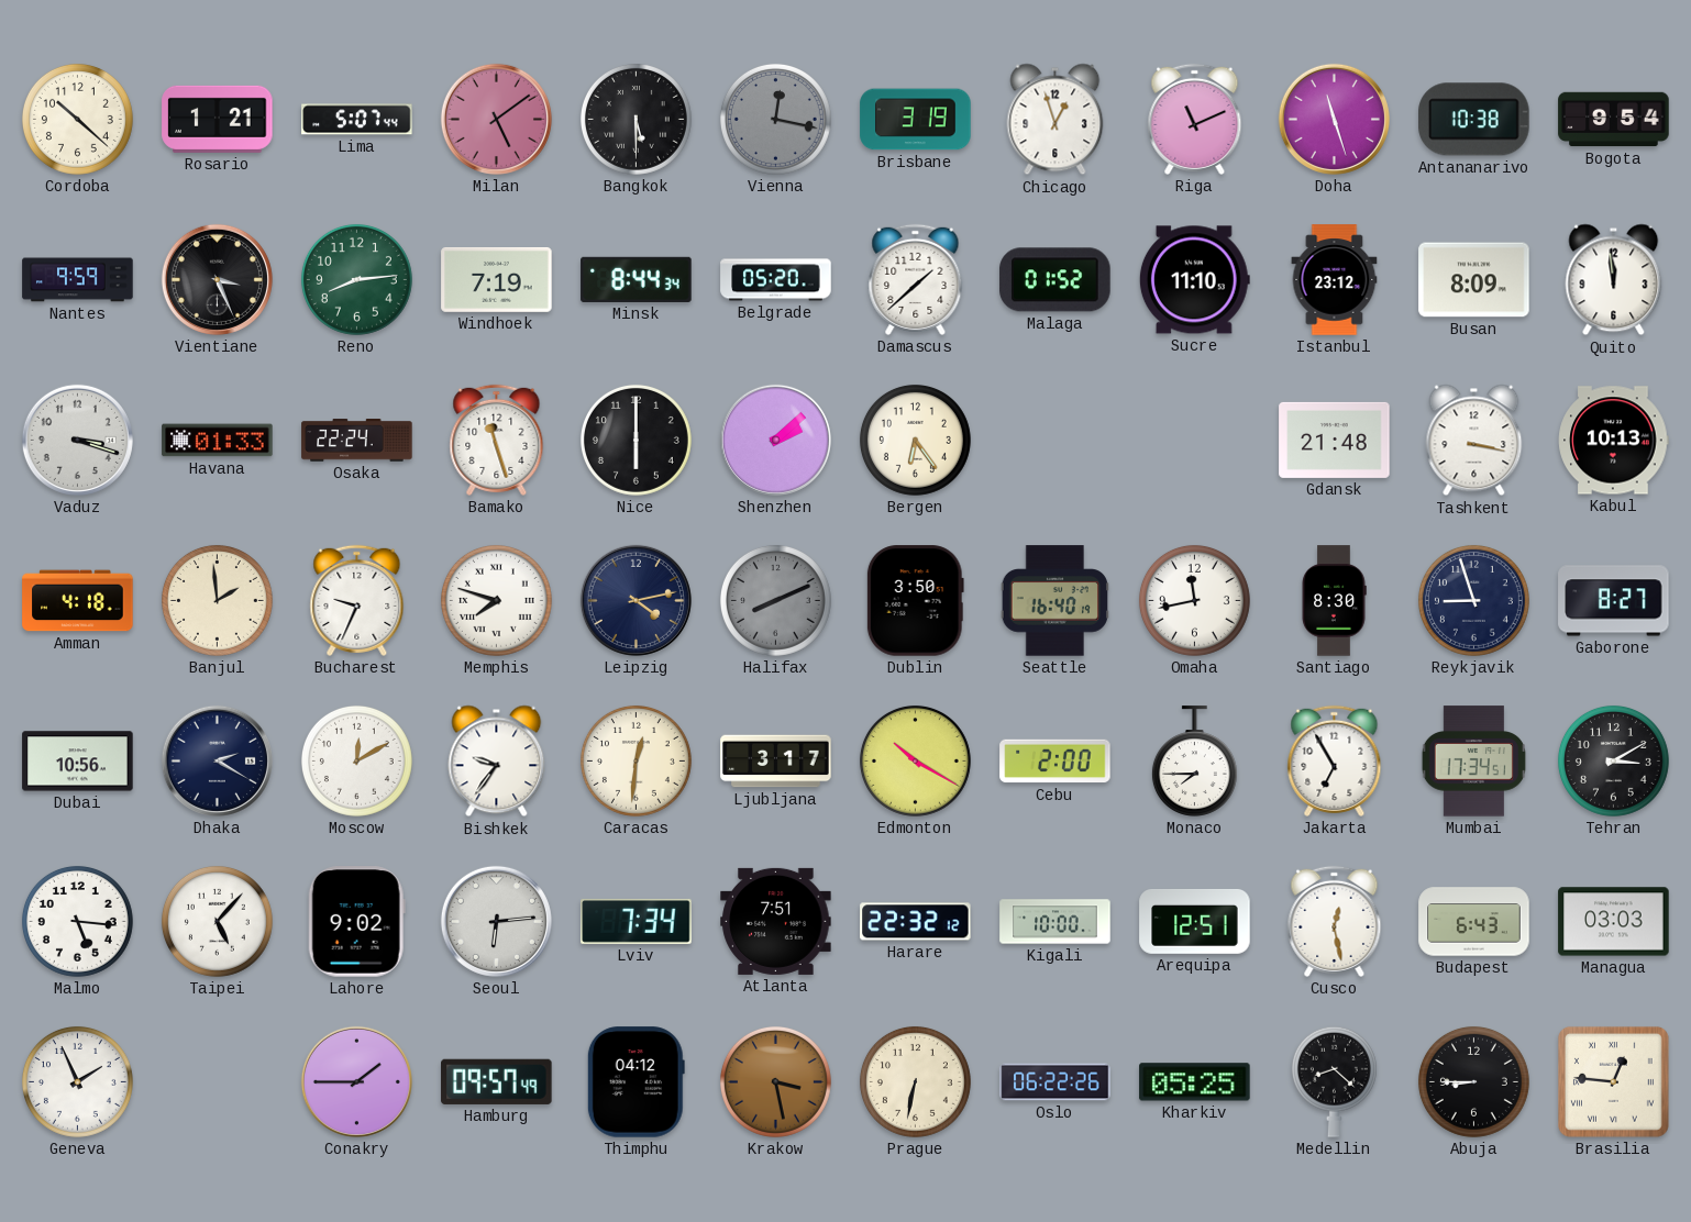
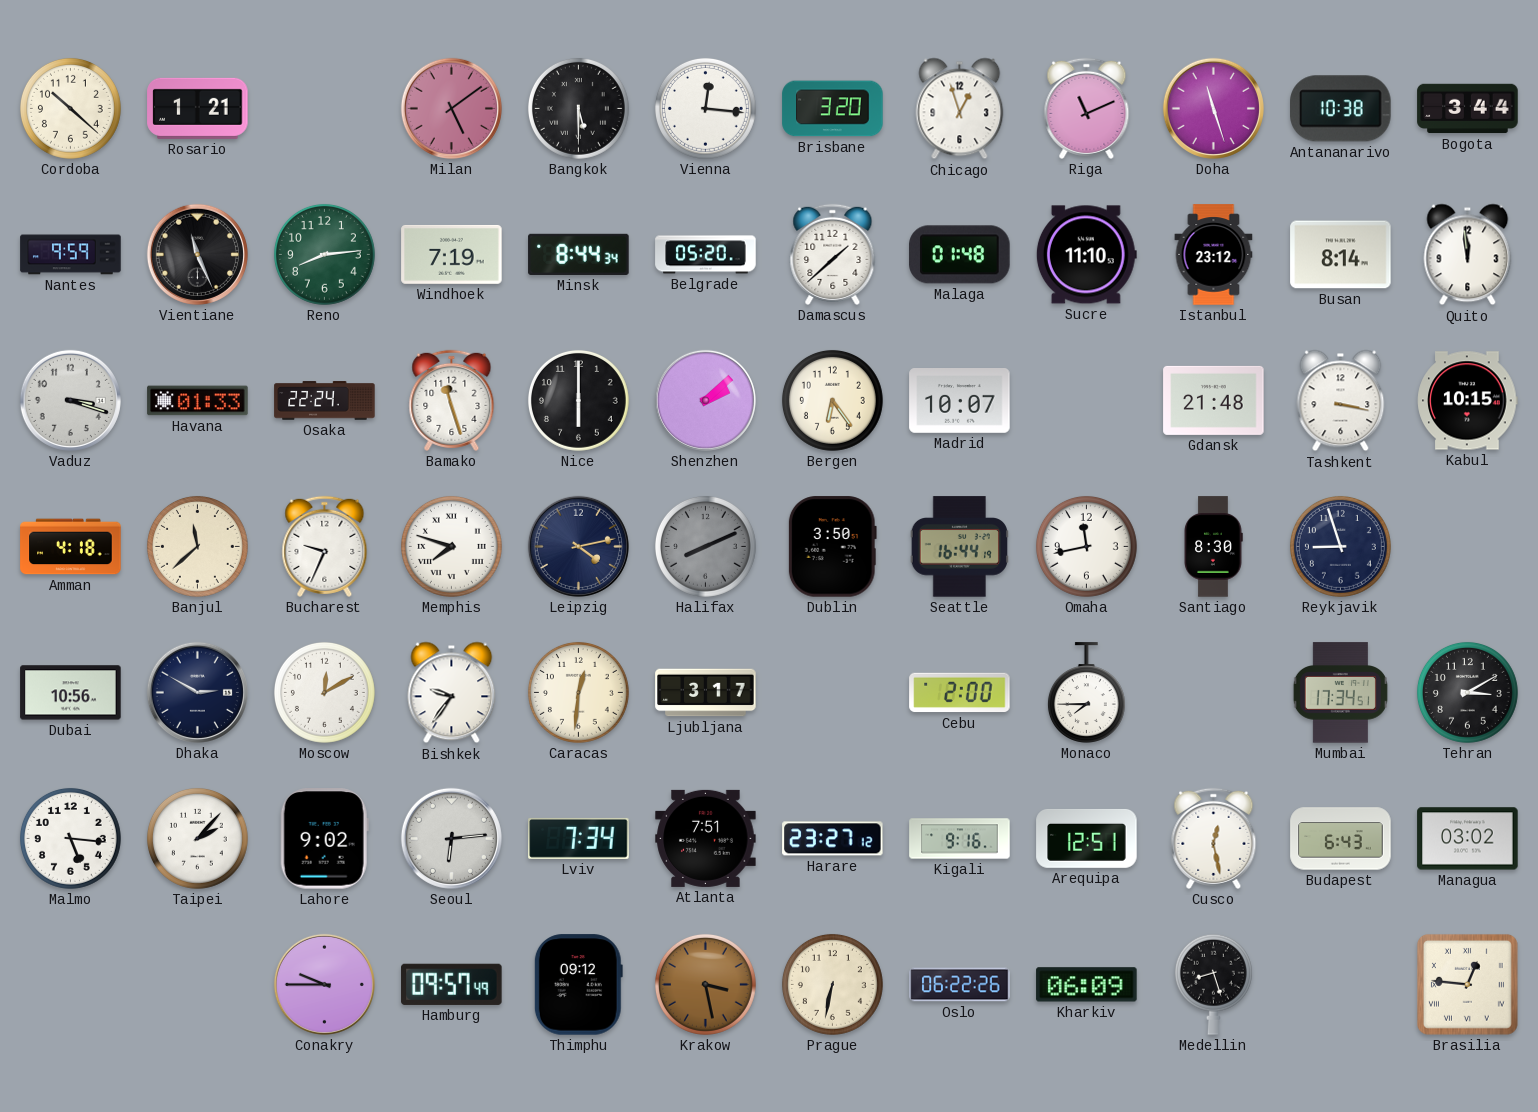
Lima: 5:07 -> none
Vienna: 12:17 -> 12:16
Vienna dial: grey -> white
Brisbane: 3:19 -> 3:20
Bogota: 9:54 -> 3:44
Vientiane: 3:26 -> 11:26
Malaga: 01:52 -> 01:48
Busan: 8:09 -> 8:14
Madrid: none -> 10:07
Kabul: 10:13 -> 10:15
Banjul: 1:59 -> 11:38
Seattle: 16:40 -> 16:44
Gaborone: 8:27 -> none
Dhaka: 2:20 -> 2:50
Edmonton: 10:20 -> none
Jakarta: 6:55 -> none
Taipei: 5:07 -> 2:07
Harare: 22:32 -> 23:27
Kigali: 10:00 -> 9:16
Managua: 03:03 -> 03:02
Geneva: 1:56 -> none
Conakry: 1:45 -> 9:45
Thimphu: 04:12 -> 09:12
Kharkiv: 05:25 -> 06:09
Medellin: 8:22 -> 8:27
Abuja: 8:45 -> none
